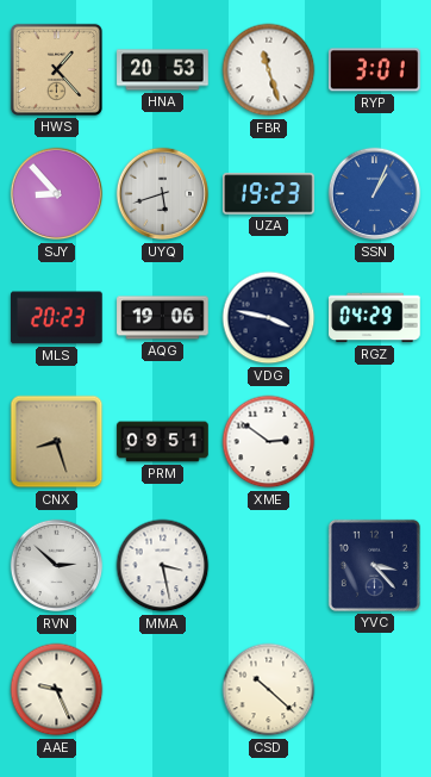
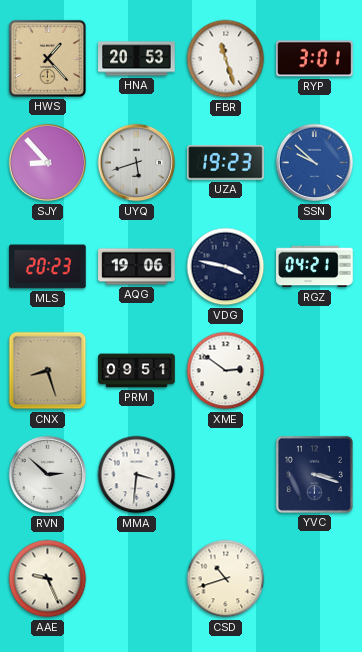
SSN: 1:04 -> 9:52
RGZ: 04:29 -> 04:21
MMA: 3:28 -> 3:31
YVC: 3:23 -> 3:18
CSD: 10:22 -> 10:42
